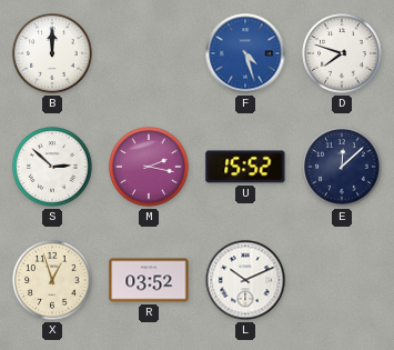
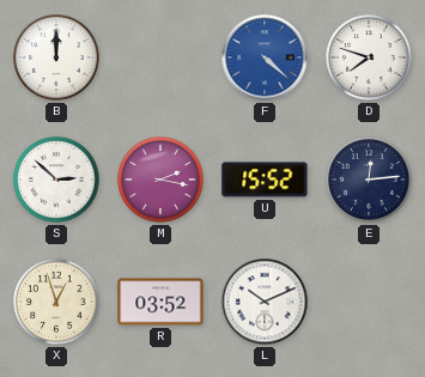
F: 4:27 -> 4:22
E: 12:08 -> 12:14
